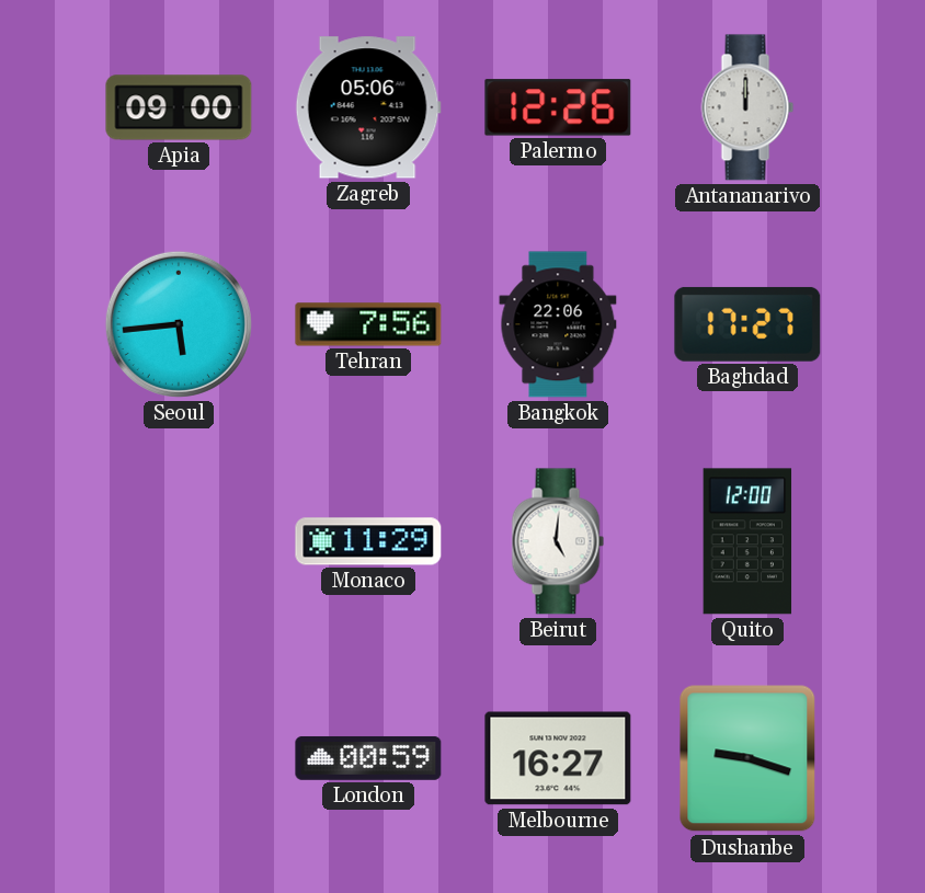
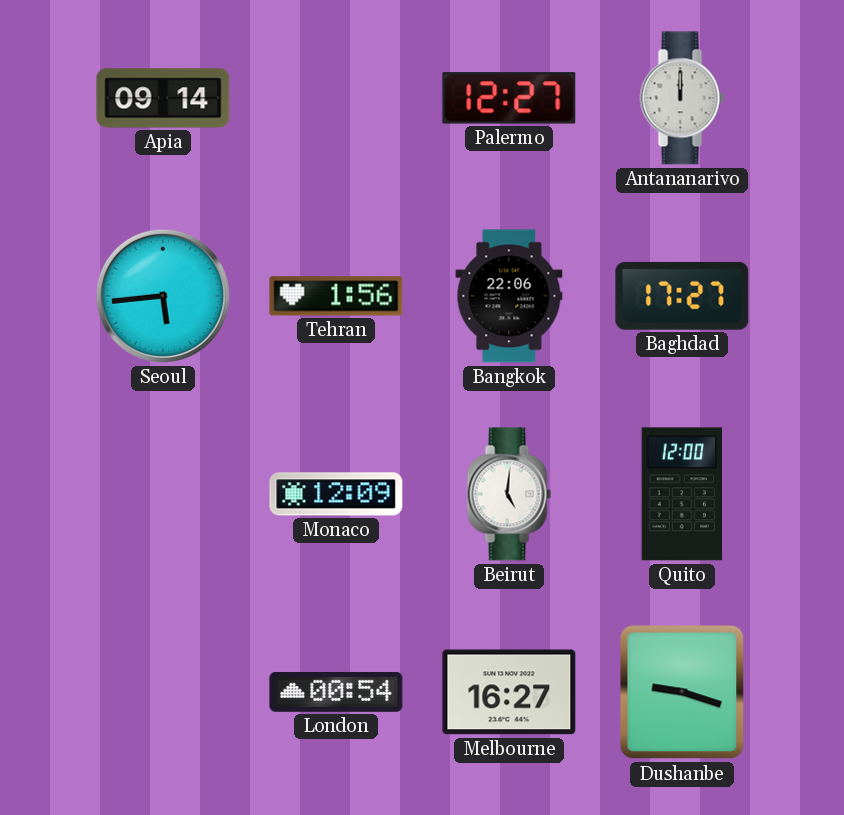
Apia: 09:00 -> 09:14
Zagreb: 05:06 -> none
Palermo: 12:26 -> 12:27
Tehran: 7:56 -> 1:56
Monaco: 11:29 -> 12:09
London: 00:59 -> 00:54
